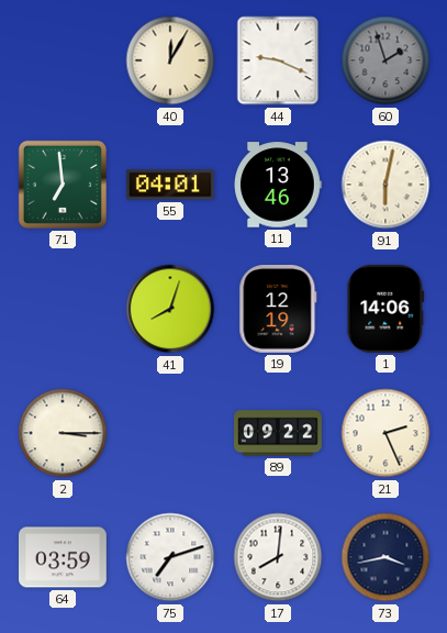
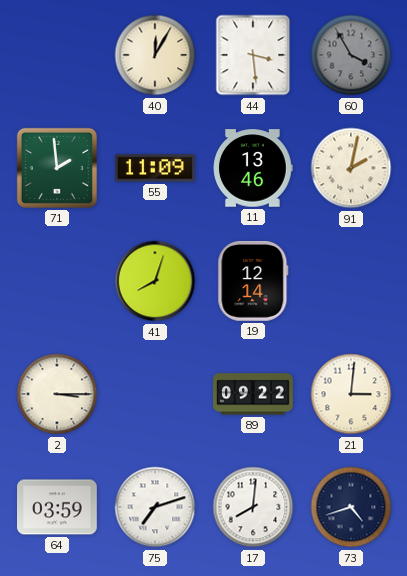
44: 9:19 -> 3:29
60: 1:57 -> 3:55
71: 6:59 -> 1:59
55: 04:01 -> 11:09
91: 6:02 -> 2:02
19: 12:19 -> 12:14
1: 14:06 -> none
21: 2:26 -> 3:01
73: 3:43 -> 4:42
